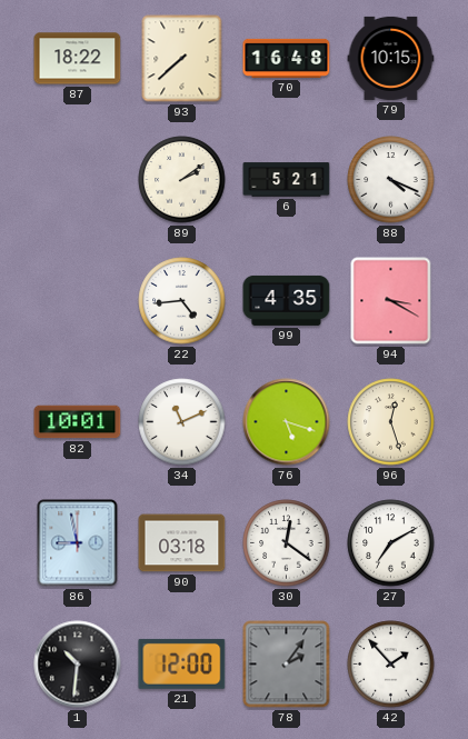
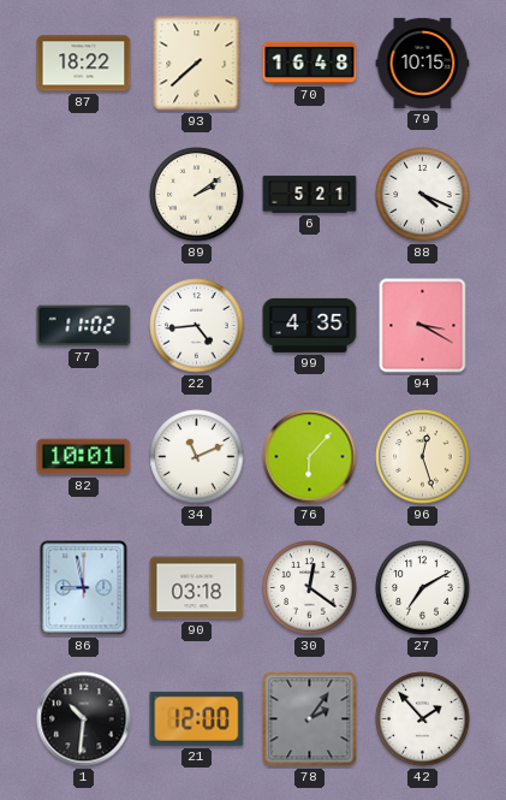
77: none -> 11:02
76: 5:18 -> 6:07
